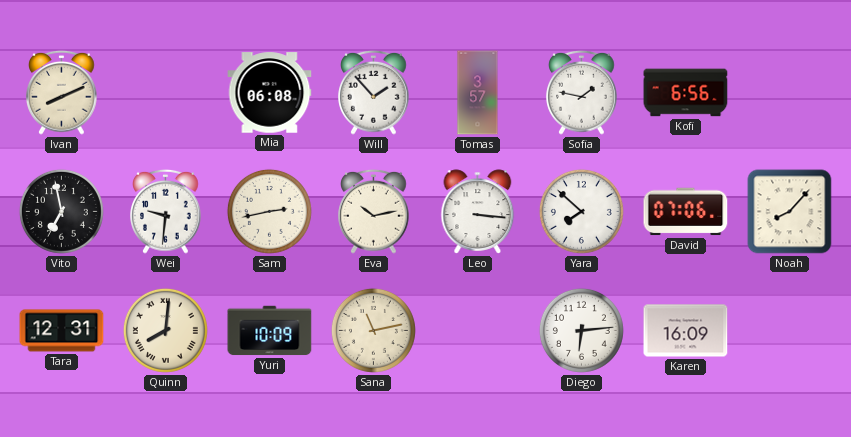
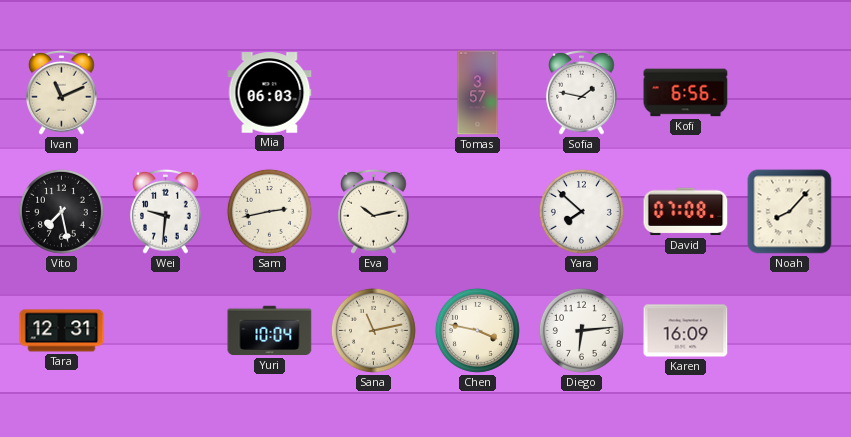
Ivan: 8:11 -> 11:11
Mia: 06:08 -> 06:03
Will: 1:53 -> none
Vito: 6:58 -> 7:28
Leo: 3:16 -> none
David: 07:06 -> 07:08
Quinn: 8:01 -> none
Yuri: 10:09 -> 10:04
Chen: none -> 3:47
